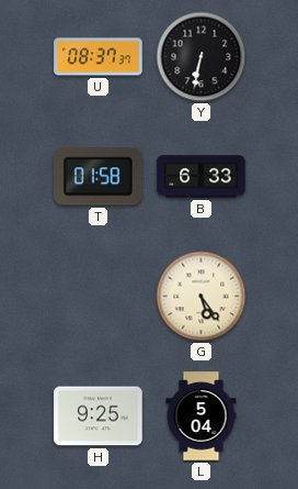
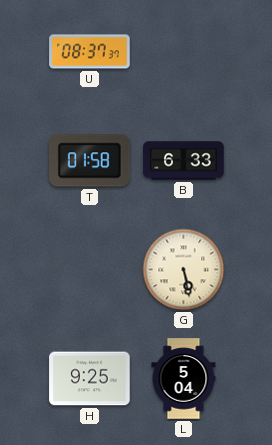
Y: 6:32 -> none
G: 5:24 -> 5:28
